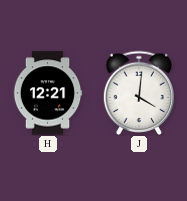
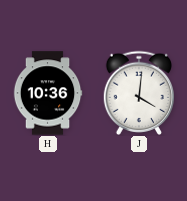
H: 12:21 -> 10:36
